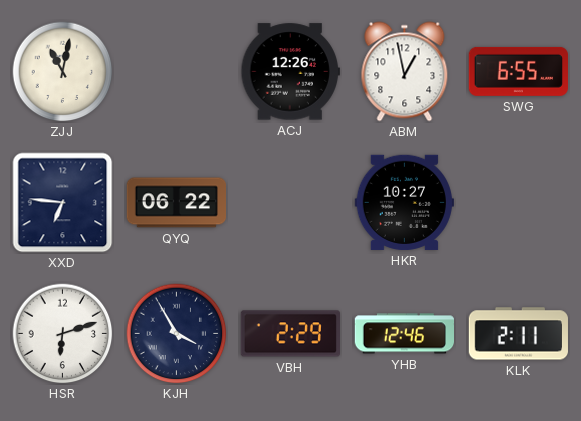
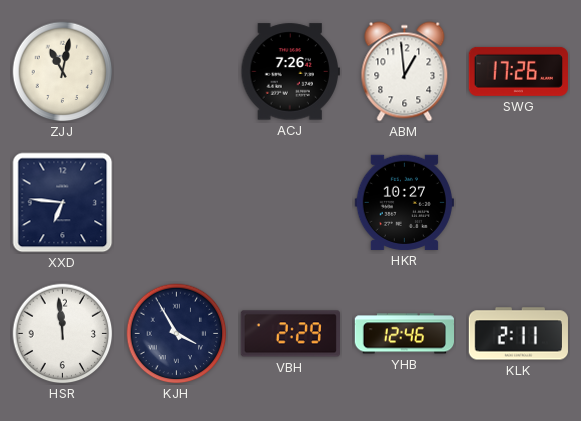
ACJ: 12:26 -> 7:26
ABM: 12:58 -> 12:59
SWG: 6:55 -> 17:26
QYQ: 06:22 -> none
HSR: 6:12 -> 11:59
